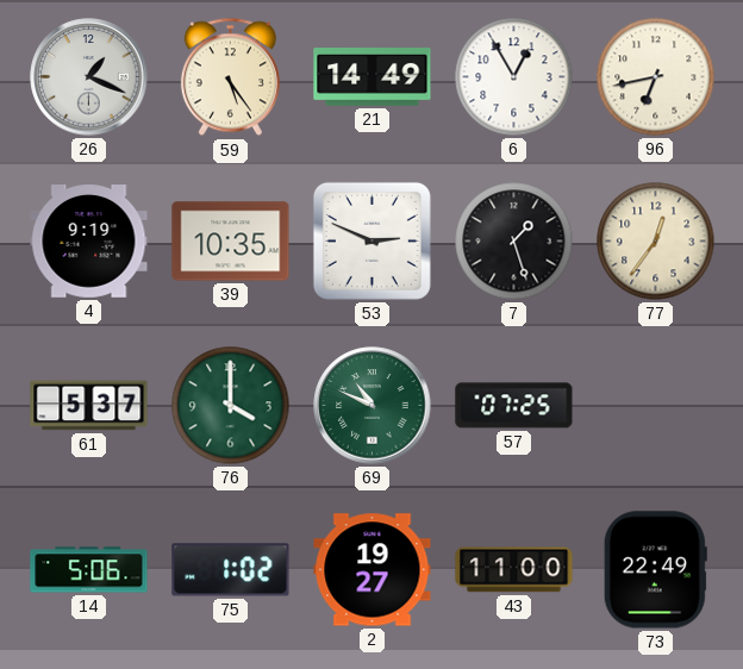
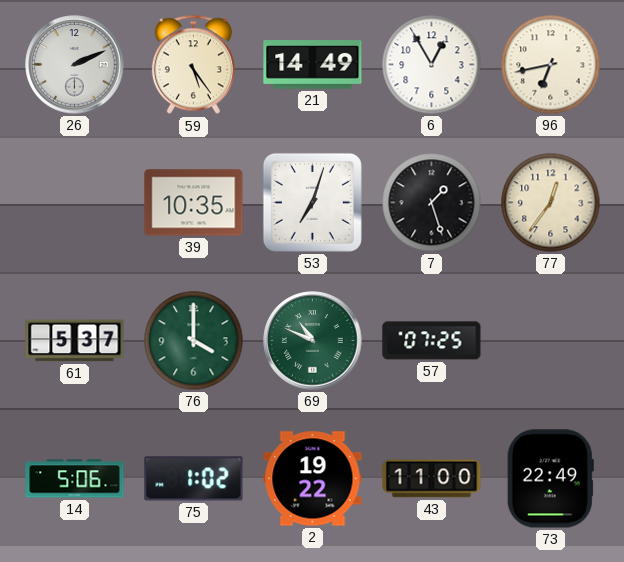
26: 1:19 -> 2:11
4: 9:19 -> none
53: 2:49 -> 7:03
2: 19:27 -> 19:22
